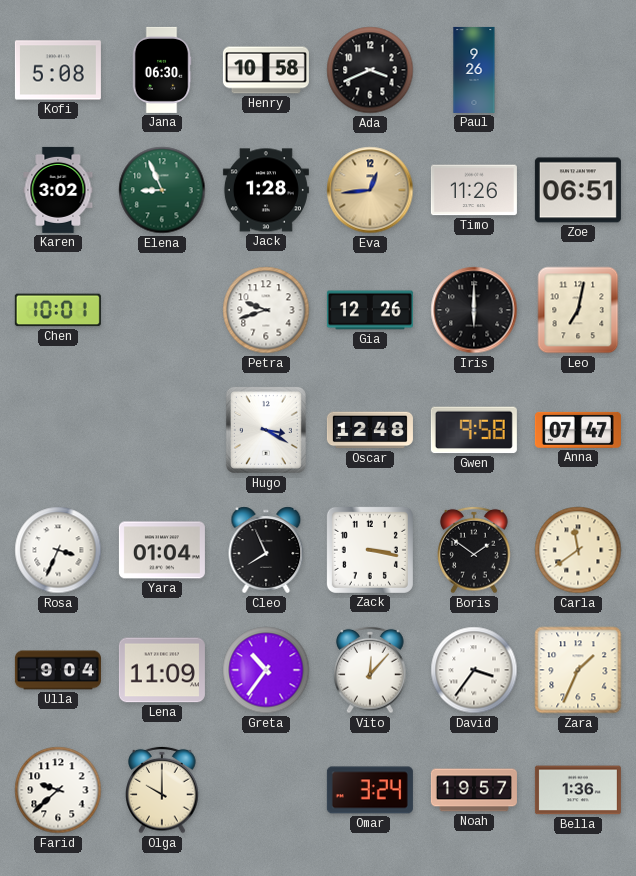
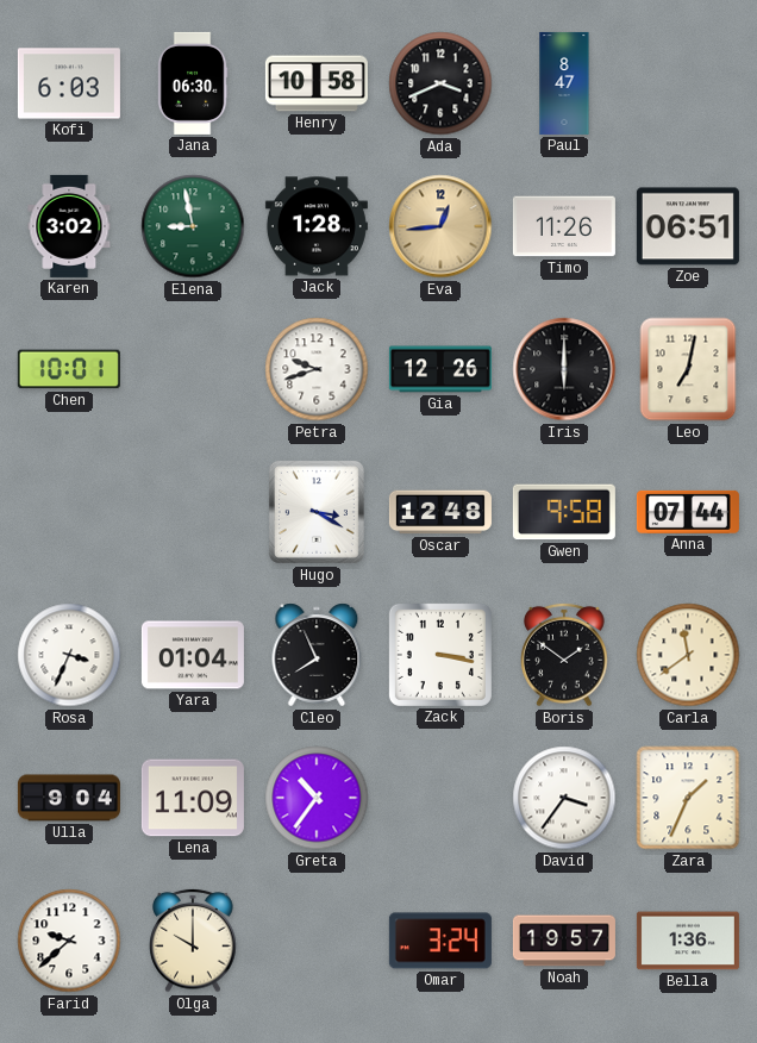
Kofi: 5:08 -> 6:03
Paul: 9:26 -> 8:47
Elena: 8:56 -> 8:58
Anna: 07:47 -> 07:44
Vito: 12:07 -> none
